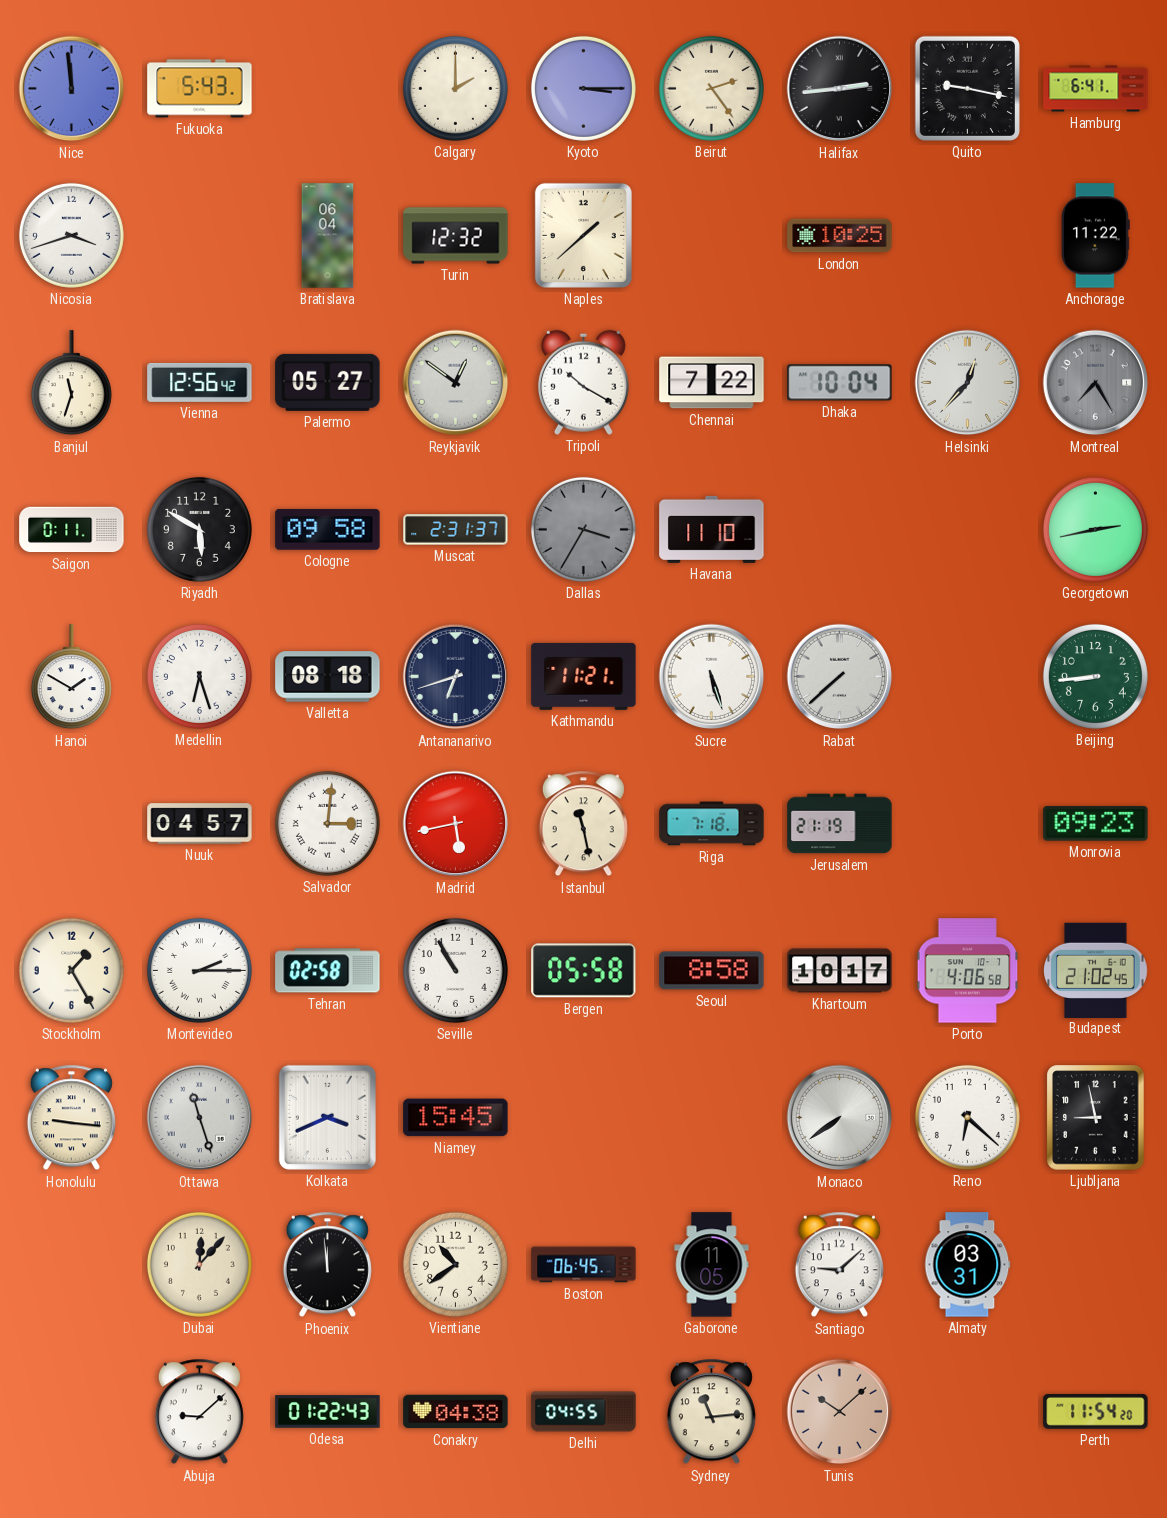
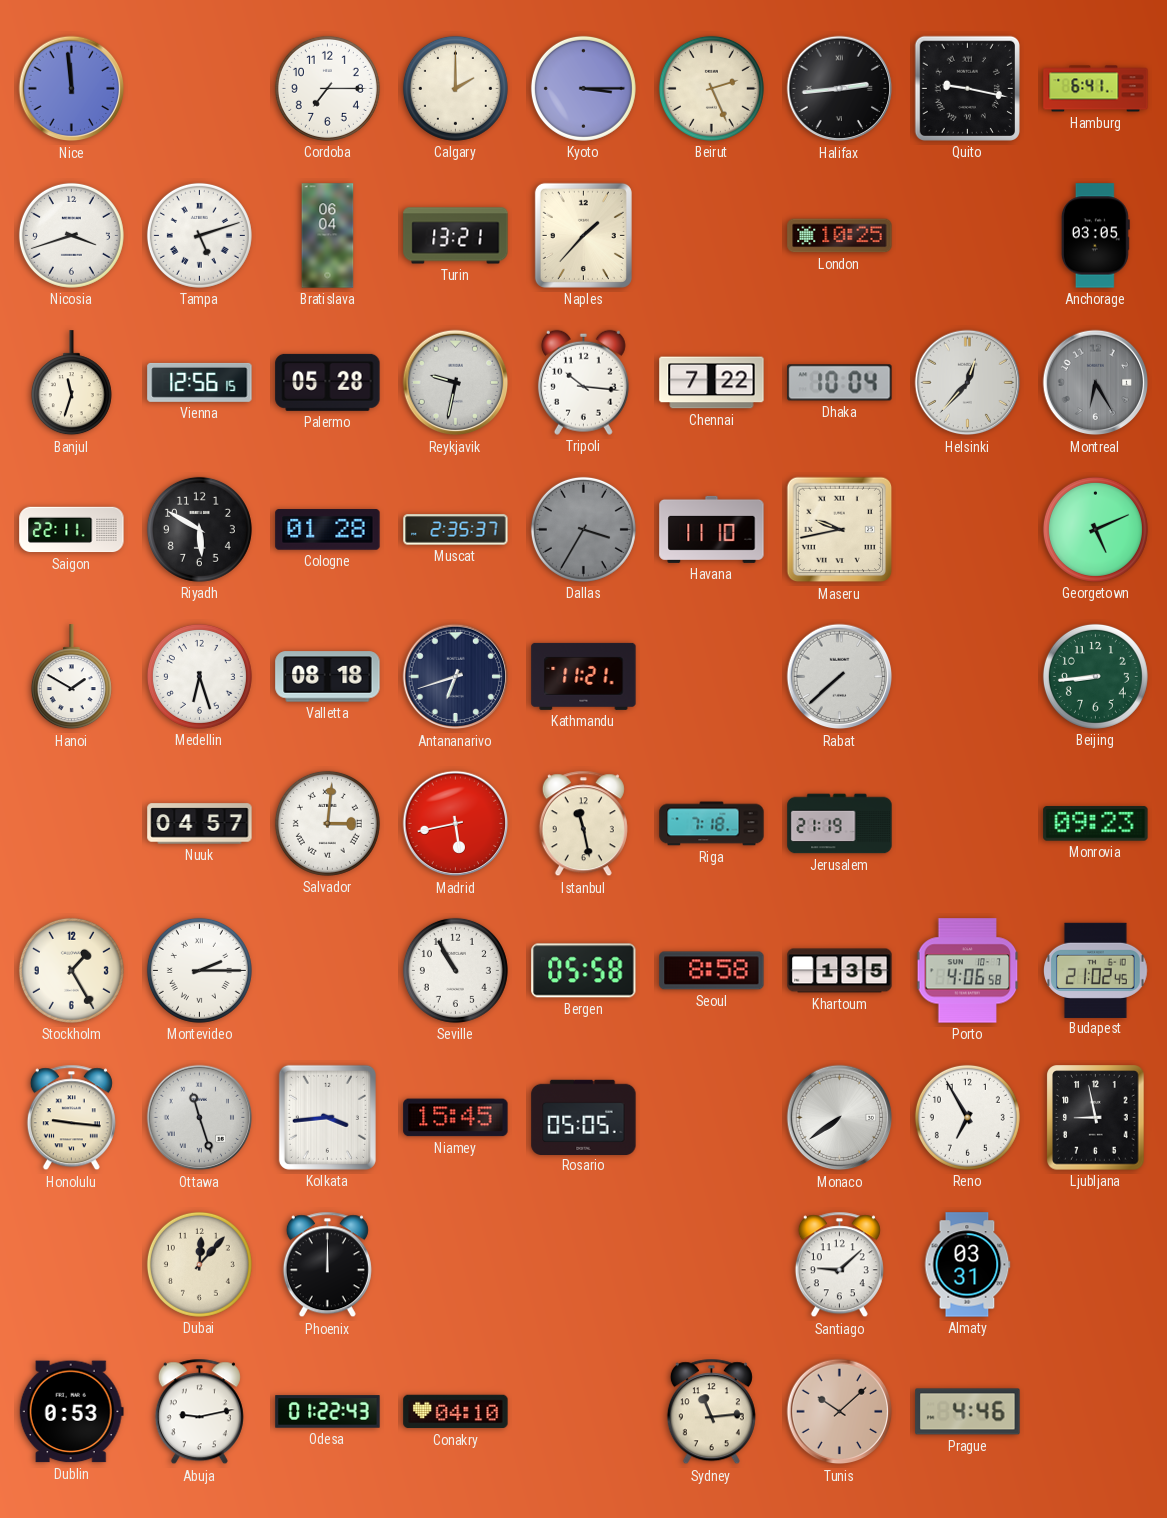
Fukuoka: 5:43 -> none
Cordoba: none -> 7:15
Beirut: 2:24 -> 2:26
Tampa: none -> 5:12
Turin: 12:32 -> 13:21
Naples: 1:38 -> 1:37
Anchorage: 11:22 -> 03:05
Vienna: 12:56:42 -> 12:56:15
Palermo: 05:27 -> 05:28
Reykjavik: 12:51 -> 9:32
Tripoli: 10:20 -> 10:16
Montreal: 7:25 -> 6:25
Saigon: 0:11 -> 22:11
Cologne: 09:58 -> 01:28
Muscat: 2:31 -> 2:35
Maseru: none -> 9:43
Georgetown: 2:43 -> 5:11
Sucre: 5:27 -> none
Tehran: 02:58 -> none
Khartoum: 10:17 -> 1:35
Kolkata: 3:41 -> 3:44
Rosario: none -> 05:05
Reno: 6:22 -> 6:55
Phoenix: 11:59 -> 12:00
Vientiane: 10:39 -> none
Boston: 06:45 -> none
Gaborone: 11:05 -> none
Dublin: none -> 0:53
Abuja: 9:08 -> 9:13
Conakry: 04:38 -> 04:10
Delhi: 04:55 -> none
Prague: none -> 4:46
Perth: 11:54 -> none
